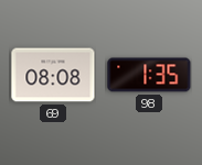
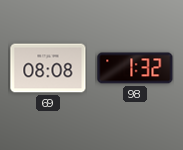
98: 1:35 -> 1:32
